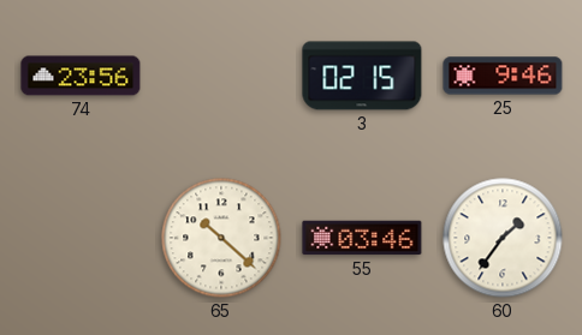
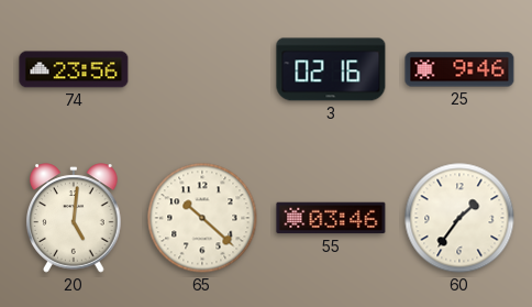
3: 02:15 -> 02:16
20: none -> 5:01
